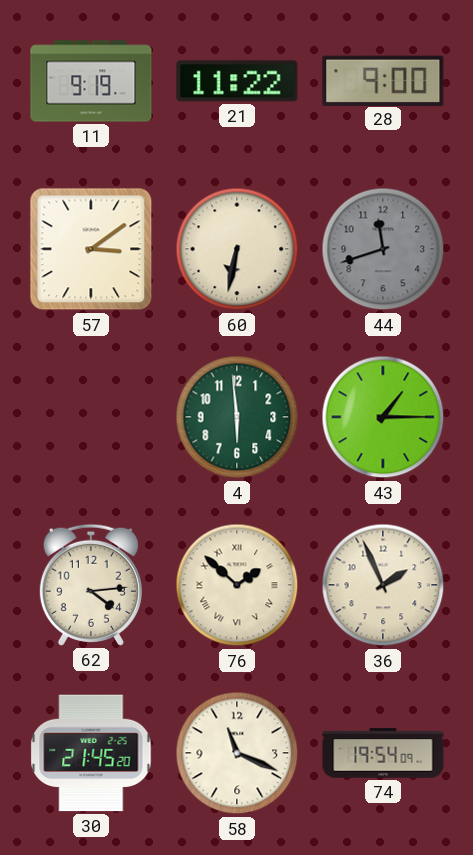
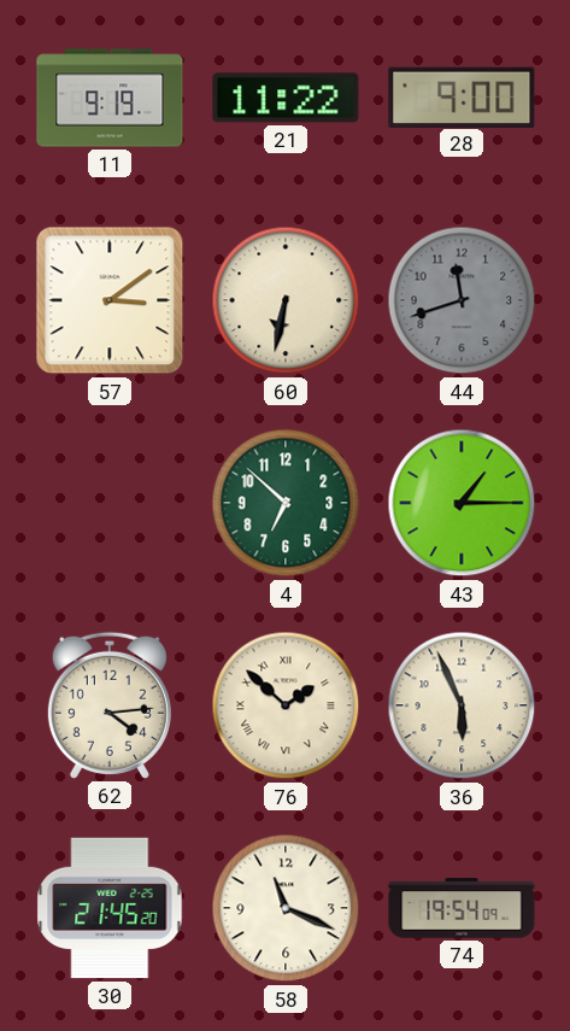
4: 5:59 -> 6:52
36: 1:56 -> 5:56
